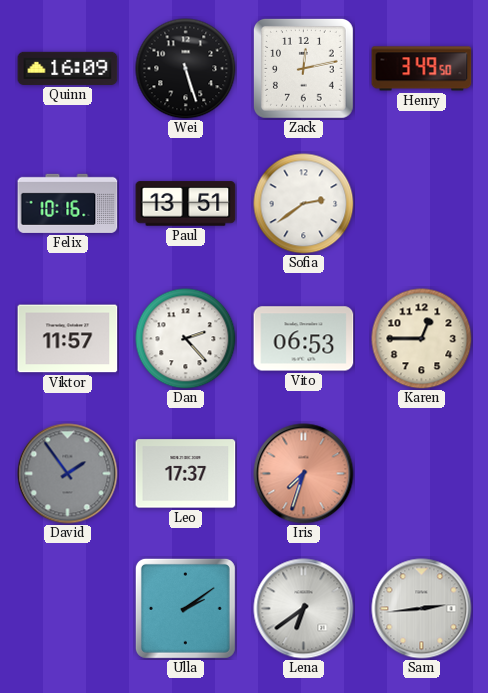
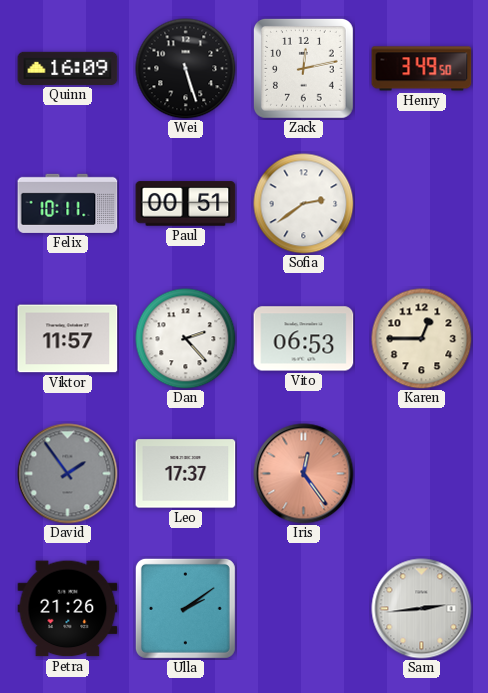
Felix: 10:16 -> 10:11
Paul: 13:51 -> 00:51
Iris: 7:33 -> 12:24
Petra: none -> 21:26
Lena: 6:39 -> none
